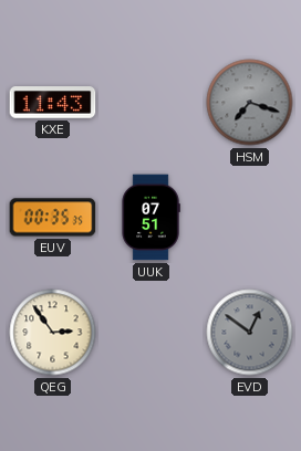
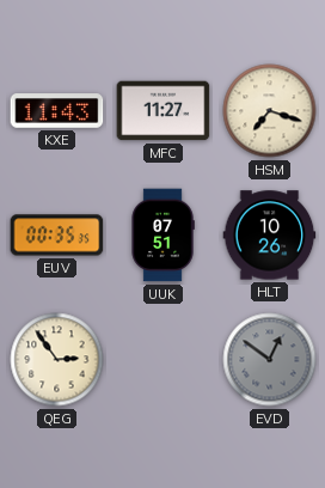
MFC: none -> 11:27
HSM dial: grey -> cream
HLT: none -> 10:26
